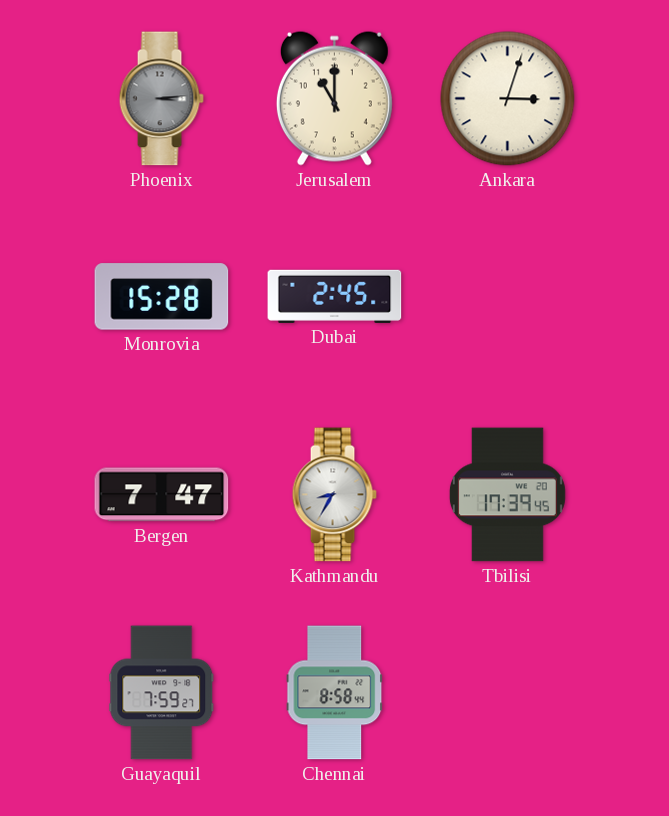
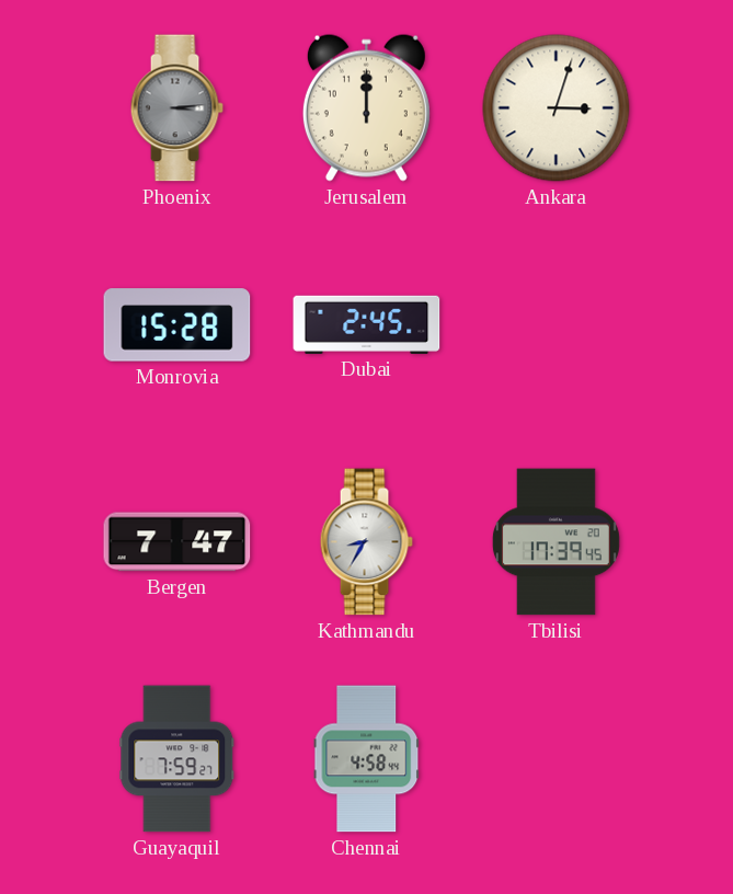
Jerusalem: 11:00 -> 12:00
Chennai: 8:58 -> 4:58
